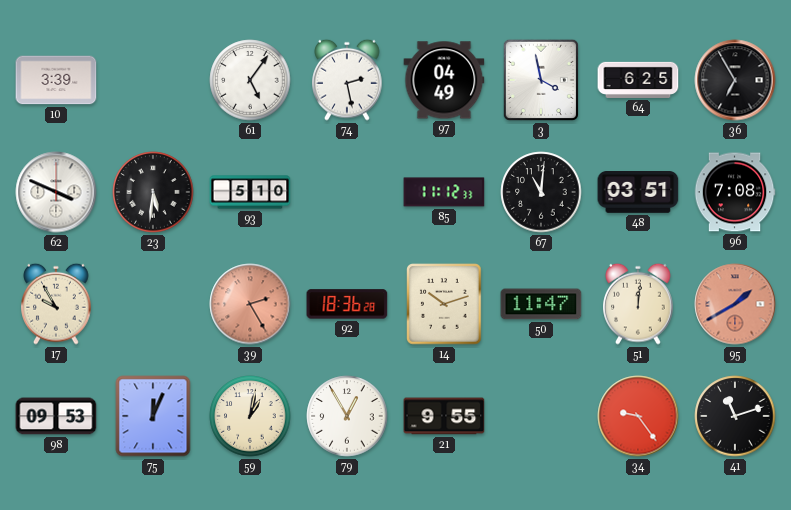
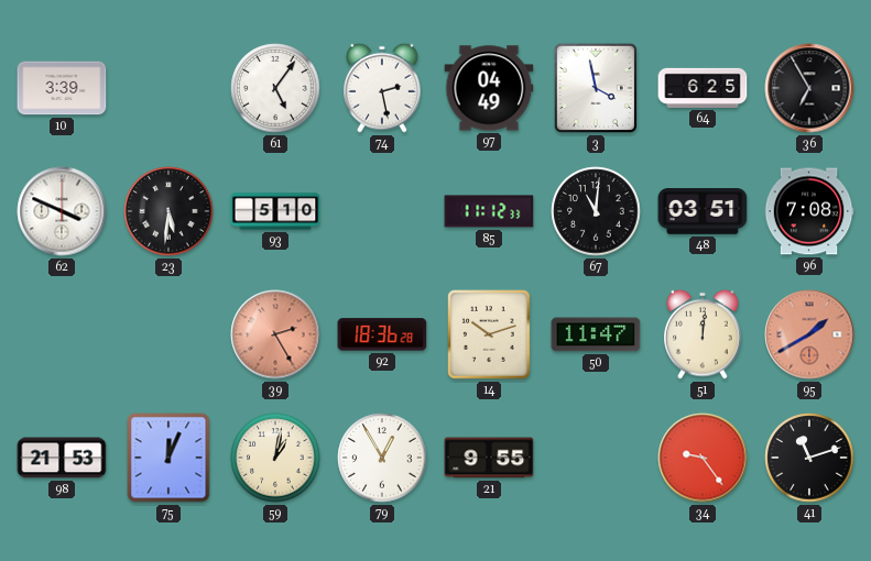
17: 9:55 -> none
98: 09:53 -> 21:53
